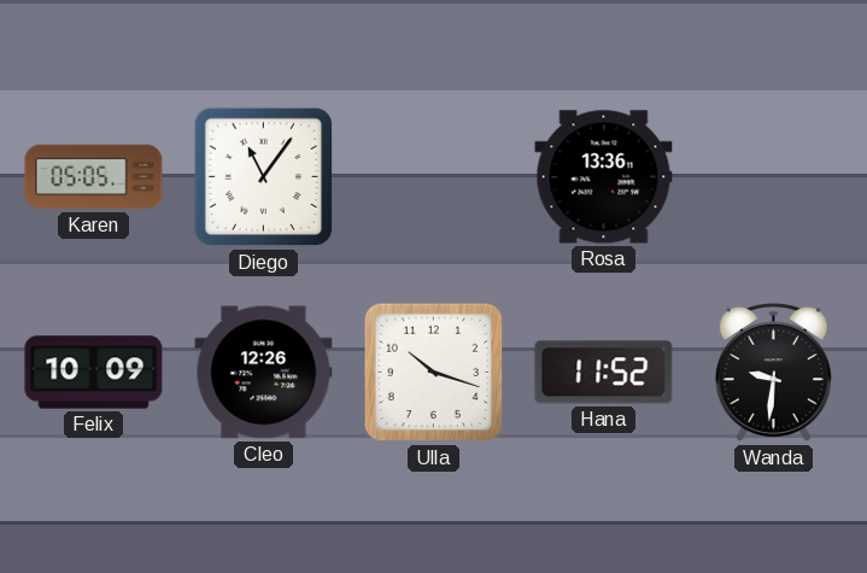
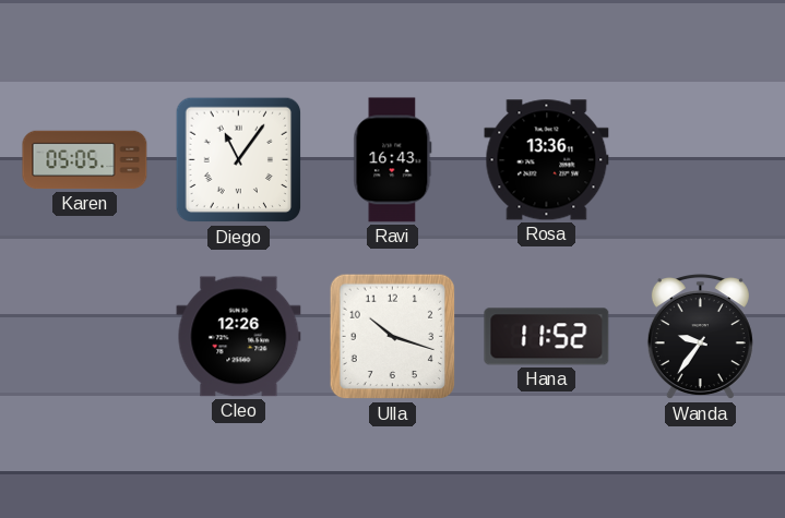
Ravi: none -> 16:43
Felix: 10:09 -> none
Wanda: 9:31 -> 9:36
